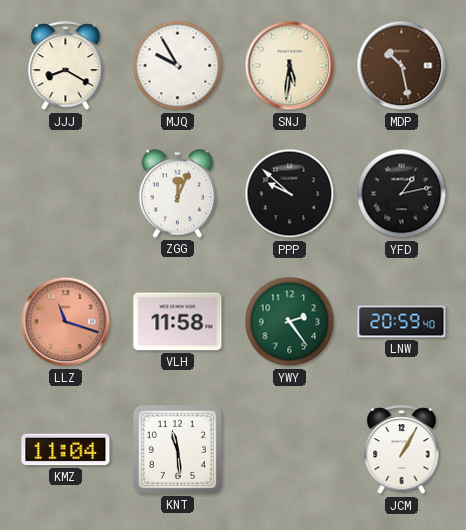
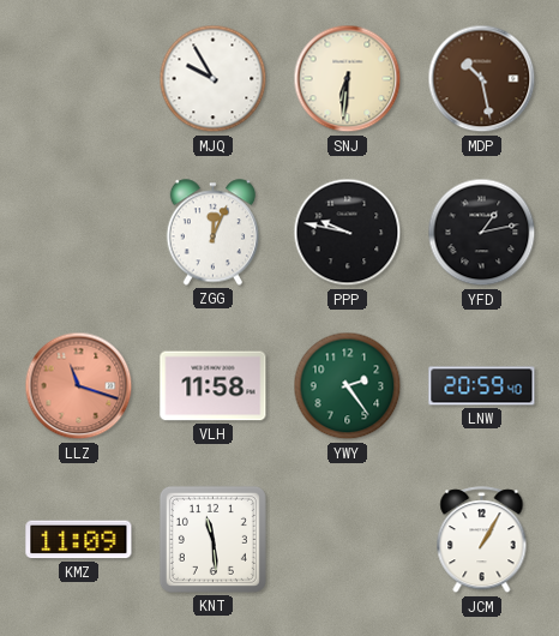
JJJ: 8:20 -> none
SNJ: 5:31 -> 6:31
PPP: 9:52 -> 9:47
KMZ: 11:04 -> 11:09
